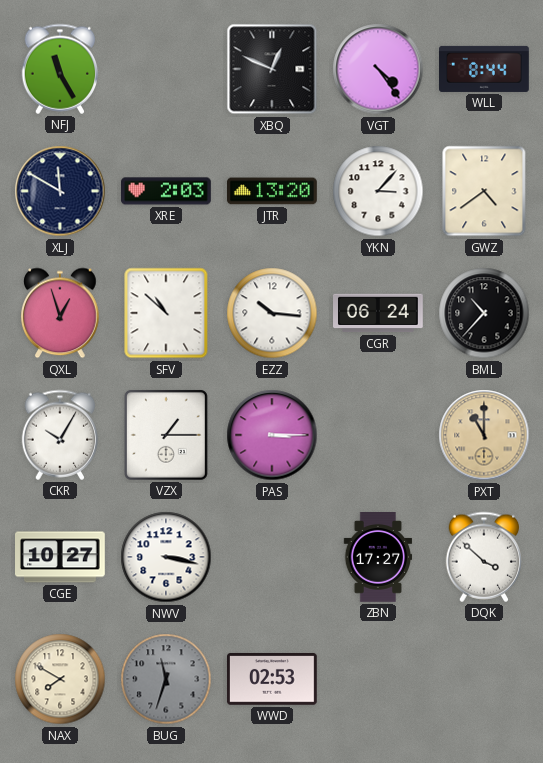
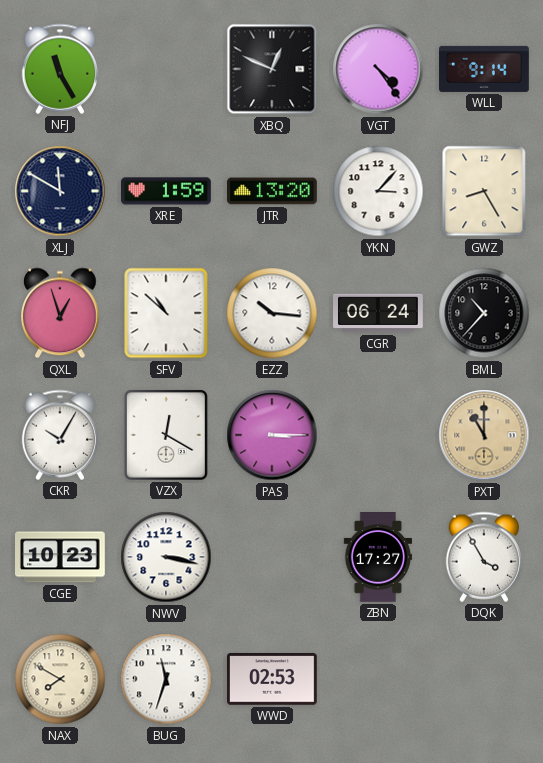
WLL: 8:44 -> 9:14
XRE: 2:03 -> 1:59
GWZ: 4:39 -> 8:25
VZX: 1:15 -> 12:20
CGE: 10:27 -> 10:23
DQK: 3:52 -> 3:55
BUG dial: grey -> white
